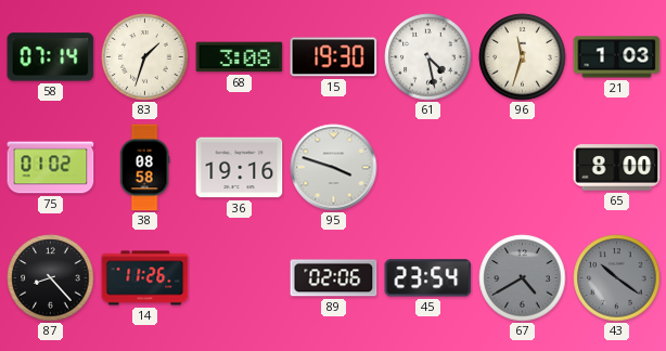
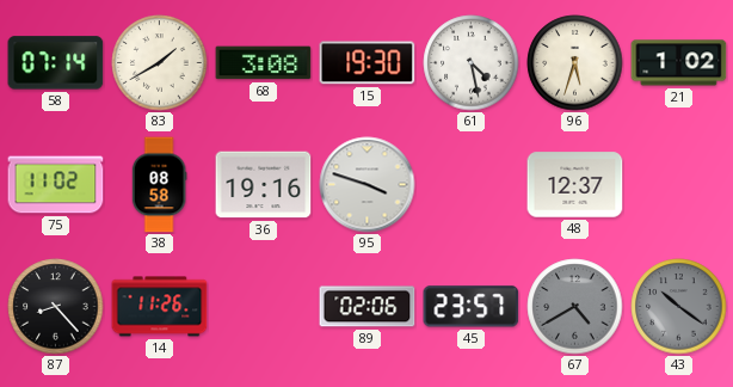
83: 1:33 -> 1:40
96: 11:33 -> 5:33
21: 1:03 -> 1:02
75: 01:02 -> 11:02
48: none -> 12:37
65: 8:00 -> none
45: 23:54 -> 23:57
